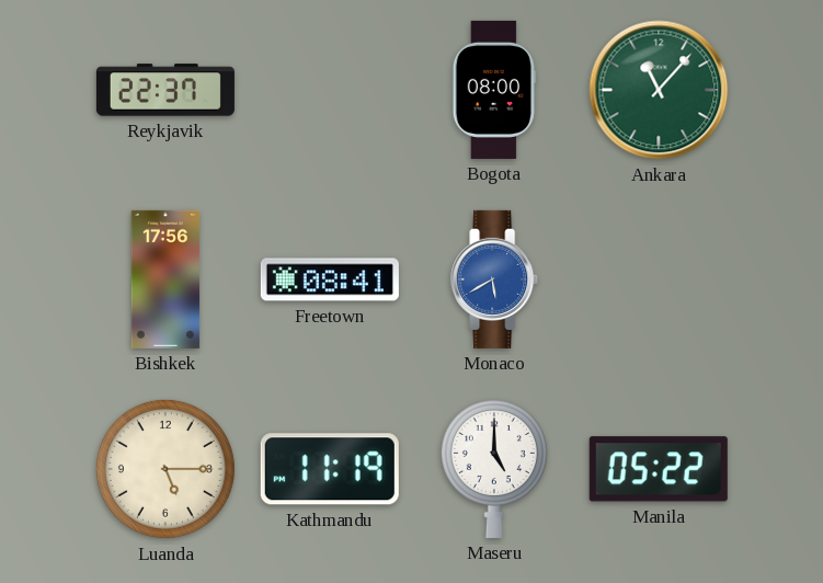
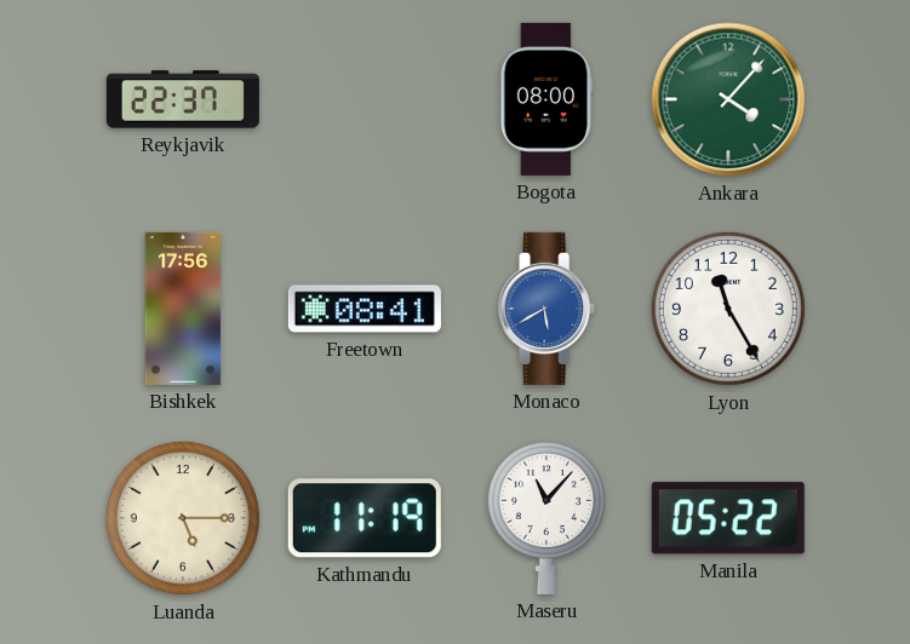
Ankara: 11:07 -> 4:07
Lyon: none -> 11:25
Maseru: 5:00 -> 11:07
